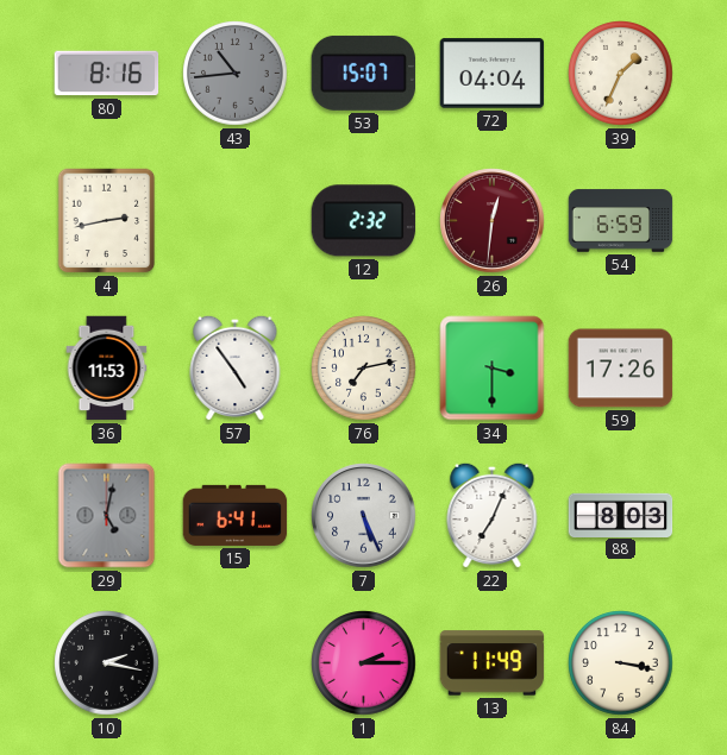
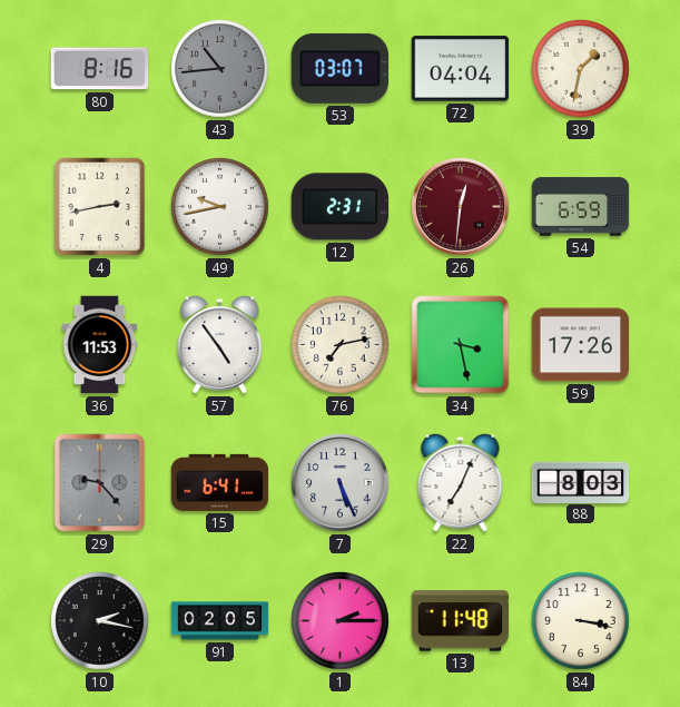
53: 15:07 -> 03:07
39: 1:34 -> 1:32
49: none -> 9:43
12: 2:32 -> 2:31
34: 3:30 -> 3:28
29: 5:02 -> 9:23
91: none -> 02:05
13: 11:49 -> 11:48
